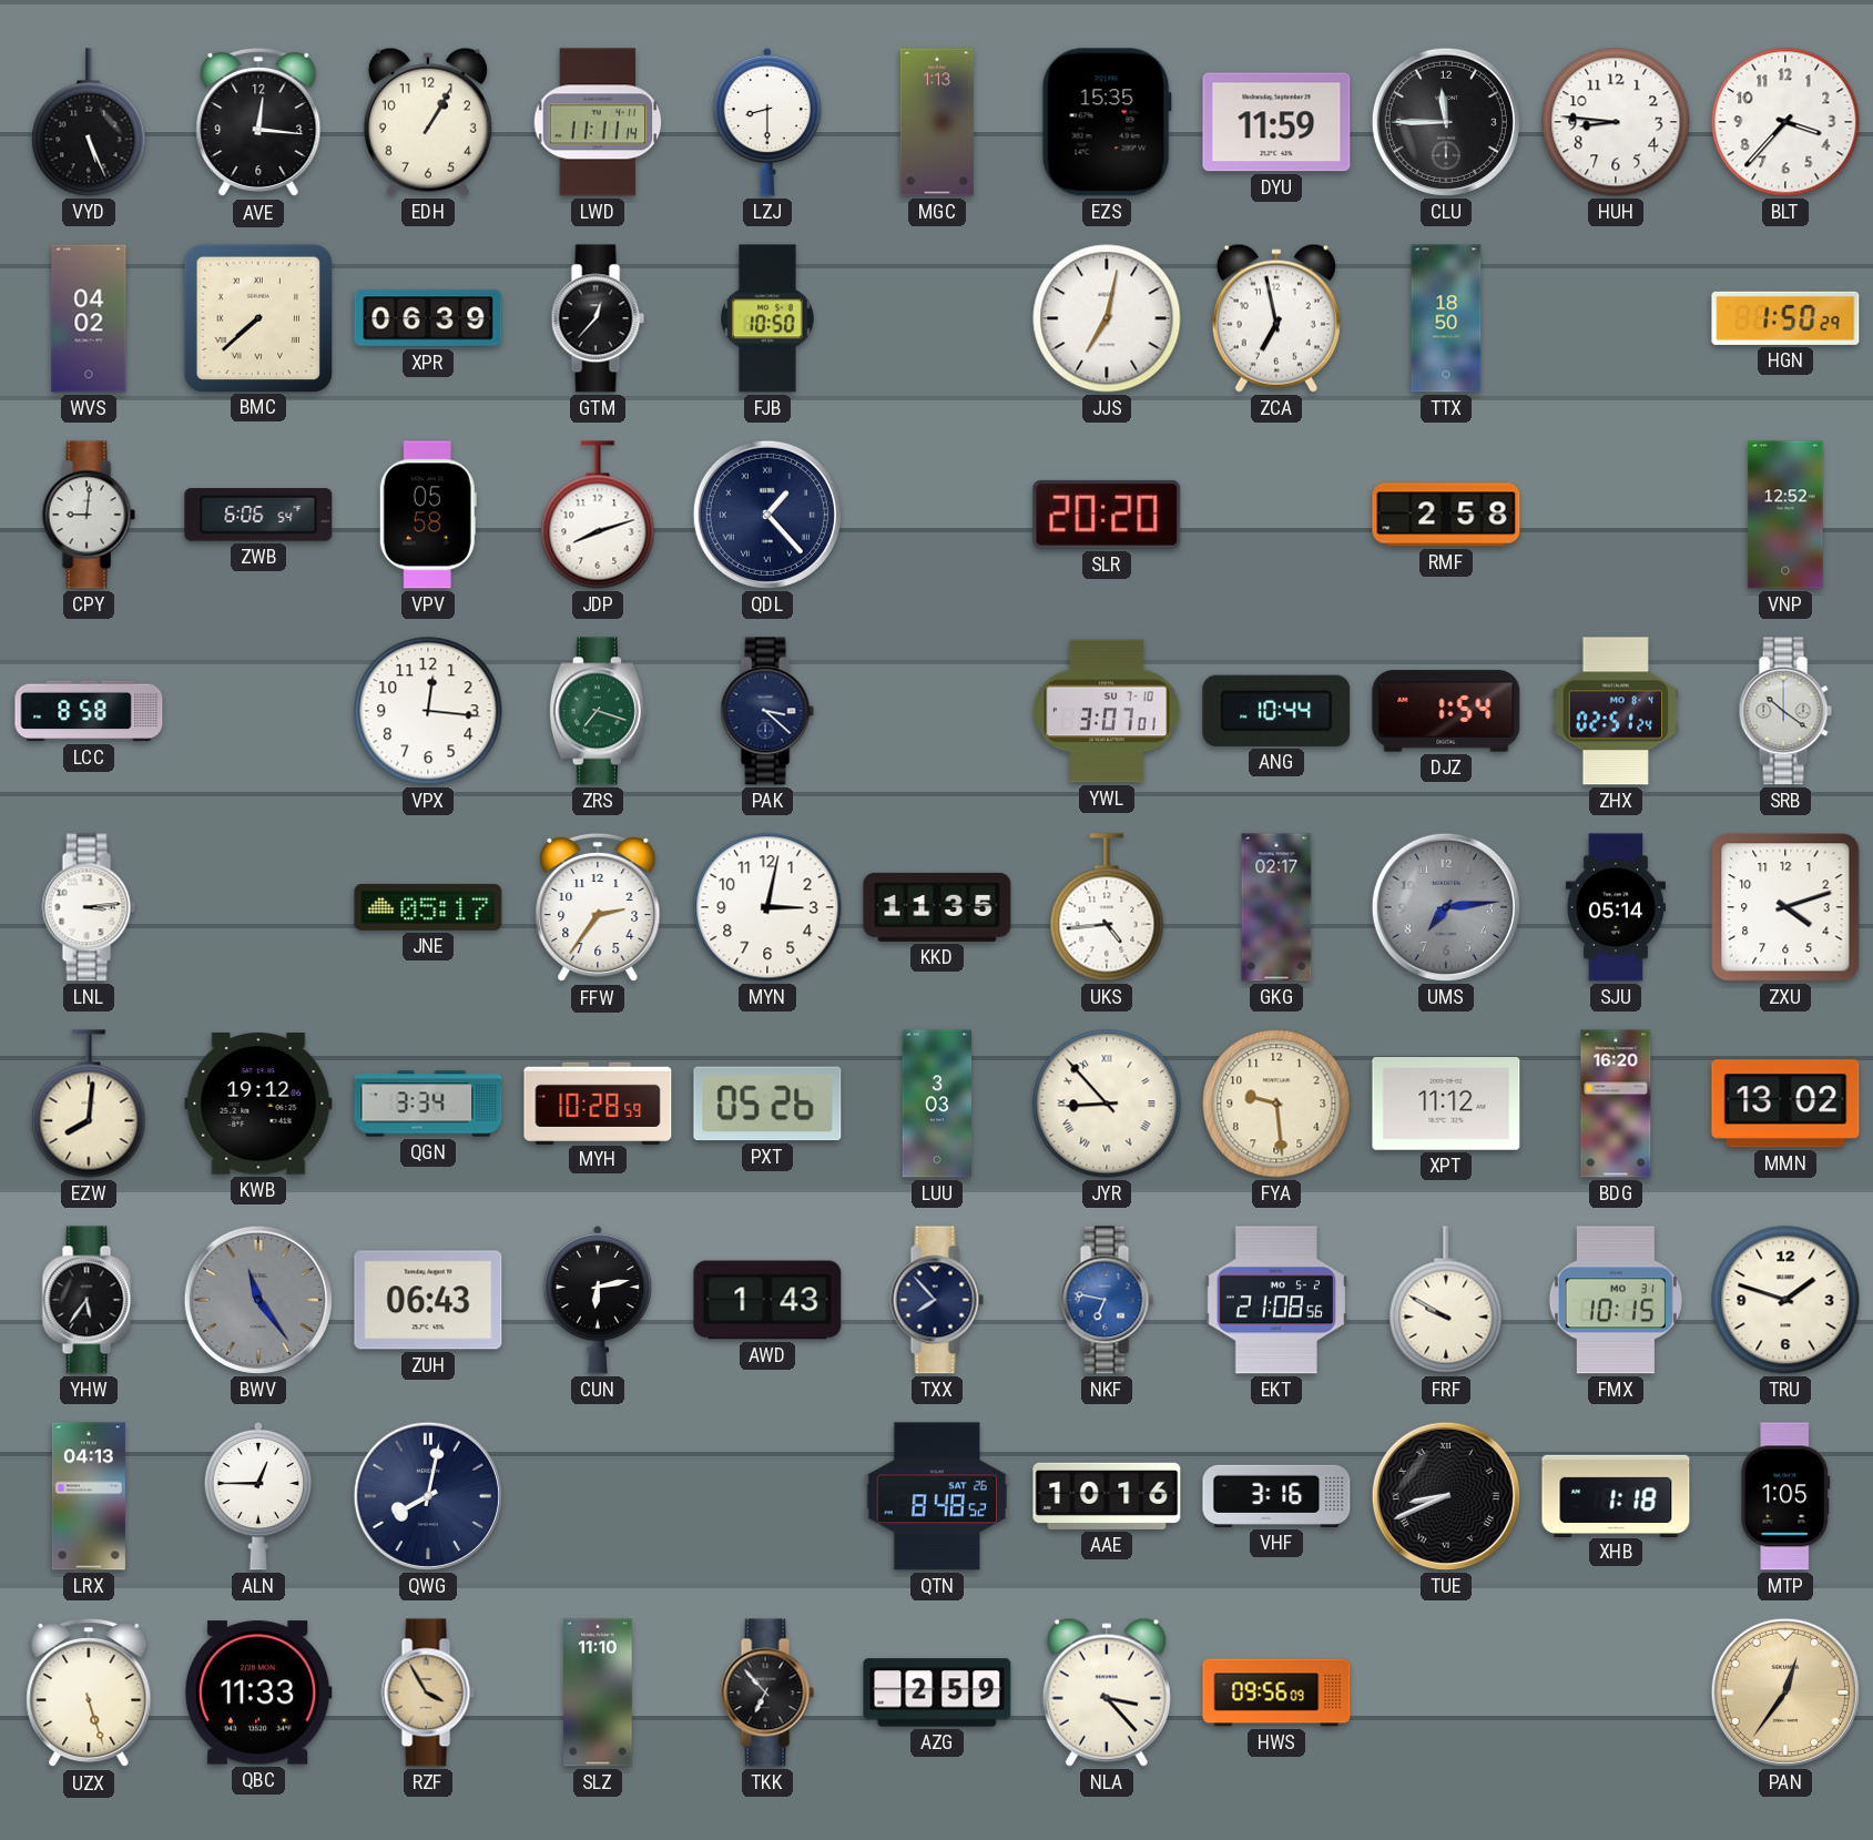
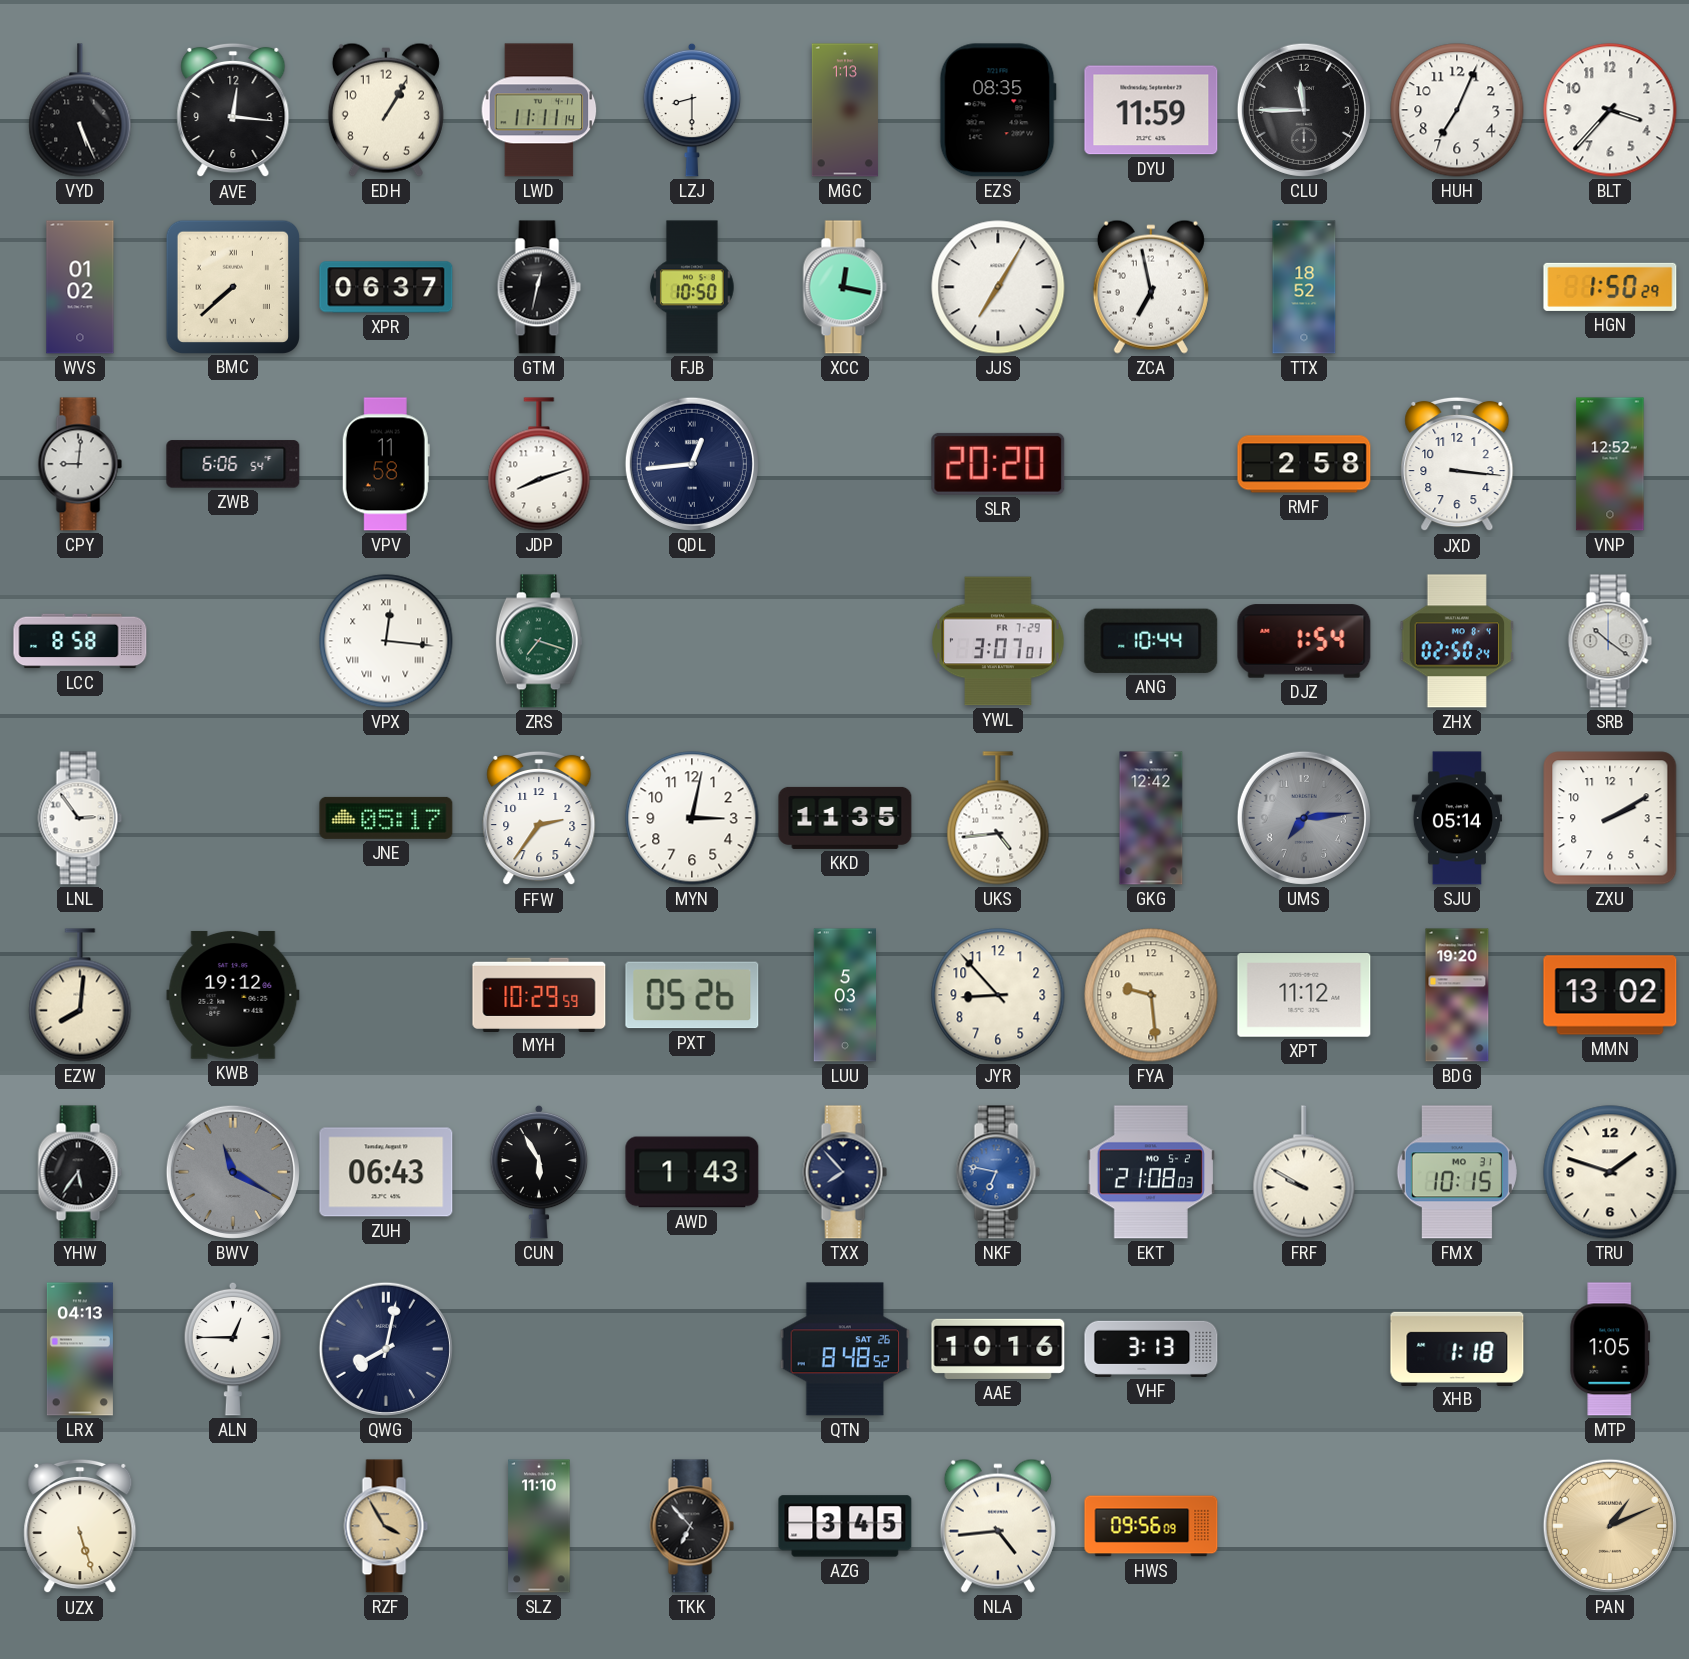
EZS: 15:35 -> 08:35
HUH: 8:46 -> 7:04
WVS: 04:02 -> 01:02
XPR: 06:39 -> 06:37
GTM: 12:37 -> 12:32
XCC: none -> 12:17
JJS: 7:02 -> 7:05
TTX: 18:50 -> 18:52
VPV: 05:58 -> 11:58
QDL: 1:23 -> 12:44
JXD: none -> 3:16
VPX numerals: Arabic -> Roman
PAK: 3:22 -> none
YWL date: SU 7-10 -> FR 7-29
ZHX: 02:51 -> 02:50
LNL: 3:14 -> 2:54
GKG: 02:17 -> 12:42
ZXU: 4:12 -> 2:10
QGN: 3:34 -> none
MYH: 10:28 -> 10:29
LUU: 3:03 -> 5:03
JYR numerals: Roman -> Arabic
BDG: 16:20 -> 19:20
BWV: 11:24 -> 11:20
CUN: 6:13 -> 5:55
EKT: 21:08:56 -> 21:08:03
VHF: 3:16 -> 3:13
TUE: 8:41 -> none
QBC: 11:33 -> none
AZG: 2:59 -> 3:45
NLA: 3:23 -> 4:44
PAN: 12:36 -> 1:11
